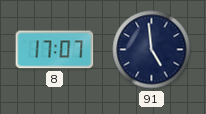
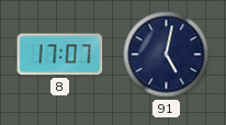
91: 4:59 -> 5:02
